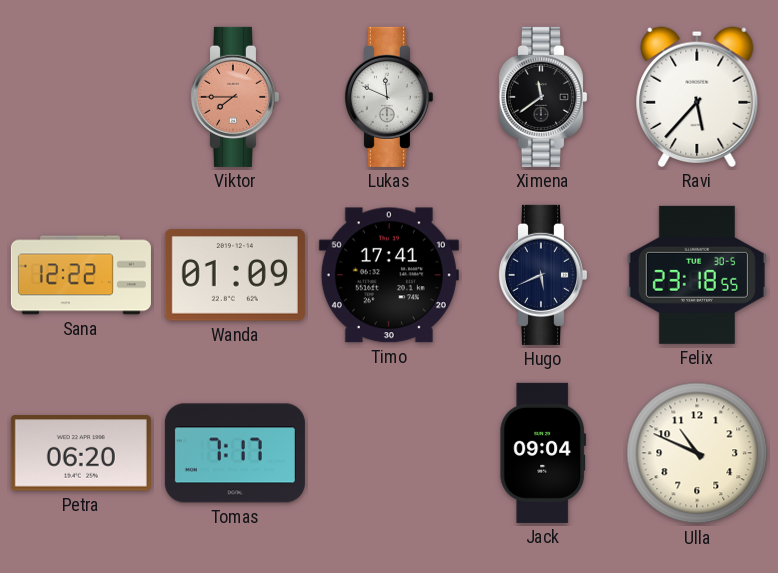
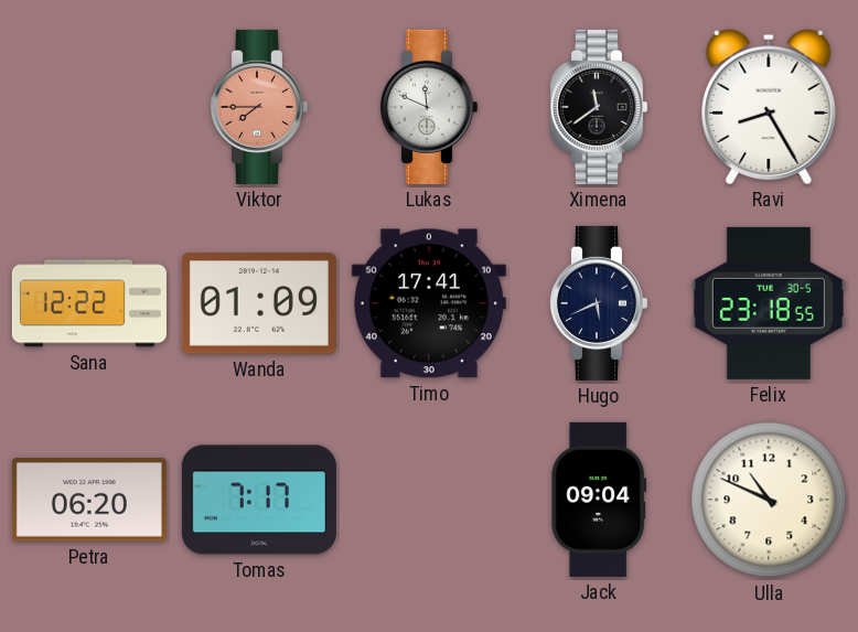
Ravi: 5:37 -> 8:25
